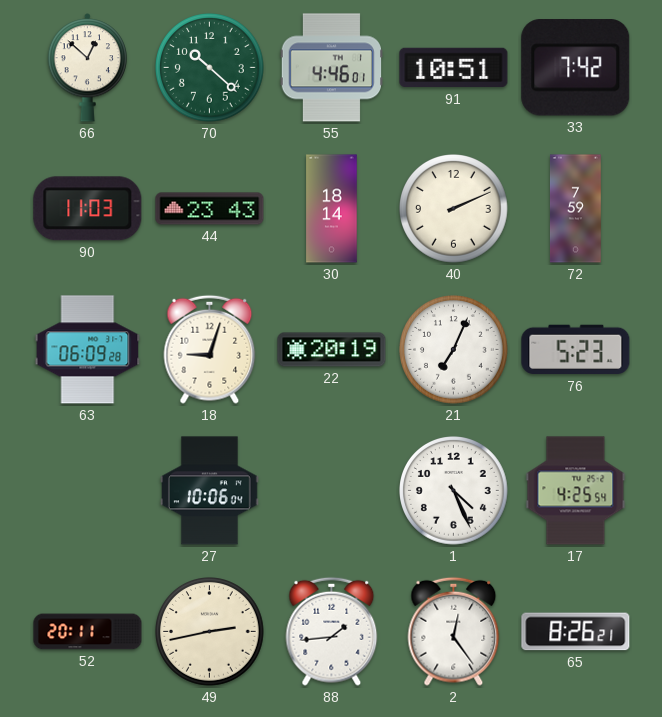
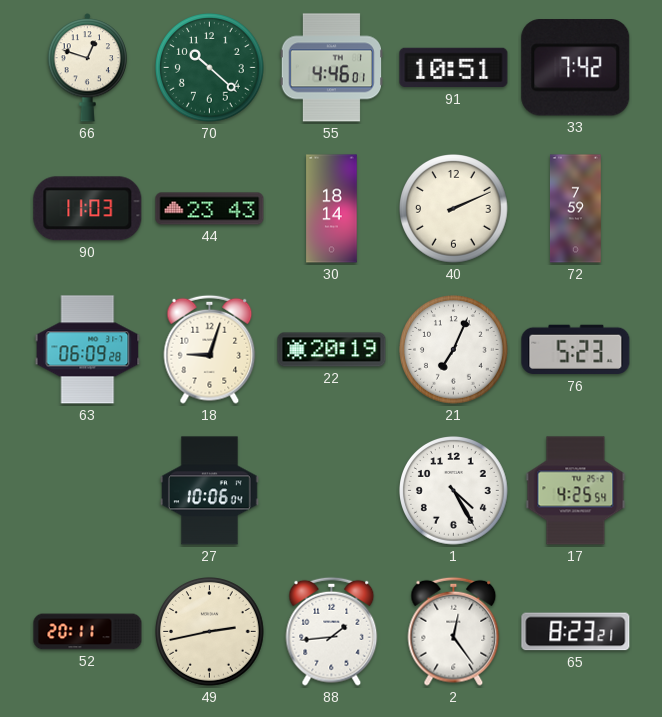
66: 12:52 -> 12:48
1: 4:26 -> 4:25
65: 8:26 -> 8:23
